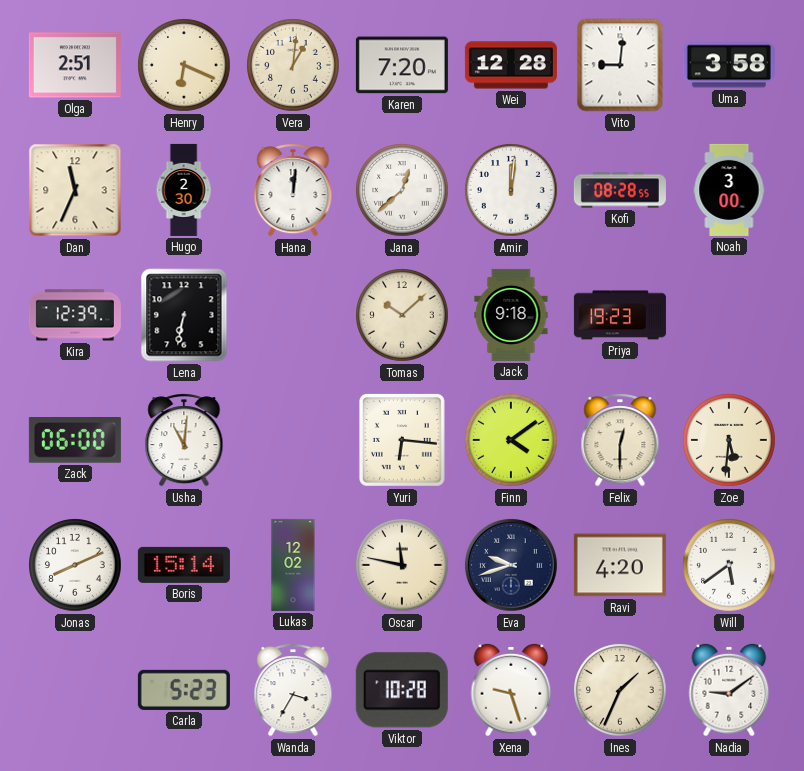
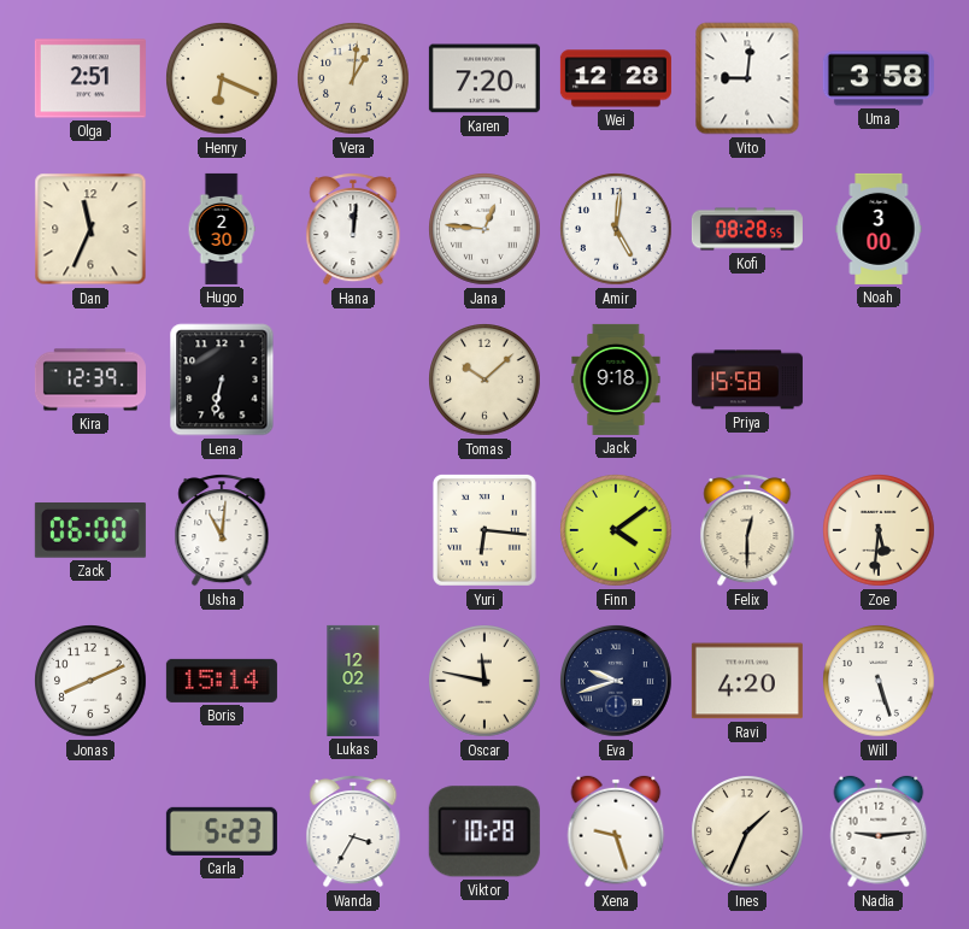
Jana: 12:38 -> 12:46
Amir: 12:01 -> 5:01
Priya: 19:23 -> 15:58
Will: 5:39 -> 5:27
Nadia: 9:09 -> 9:14
